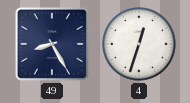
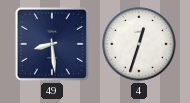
49: 8:25 -> 8:29
